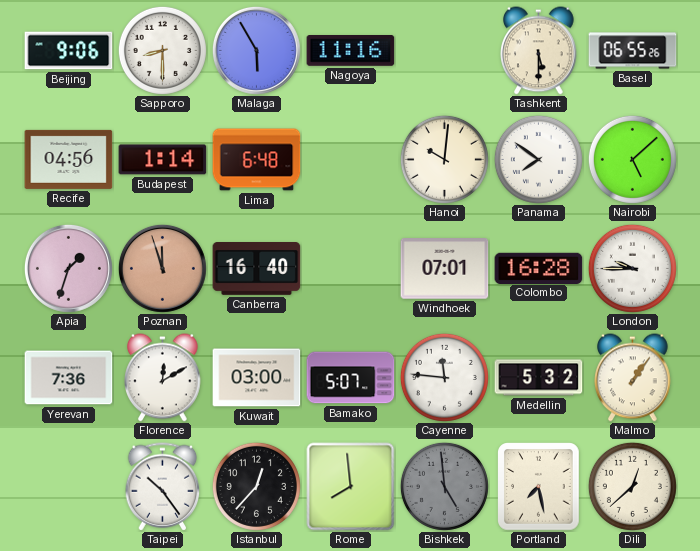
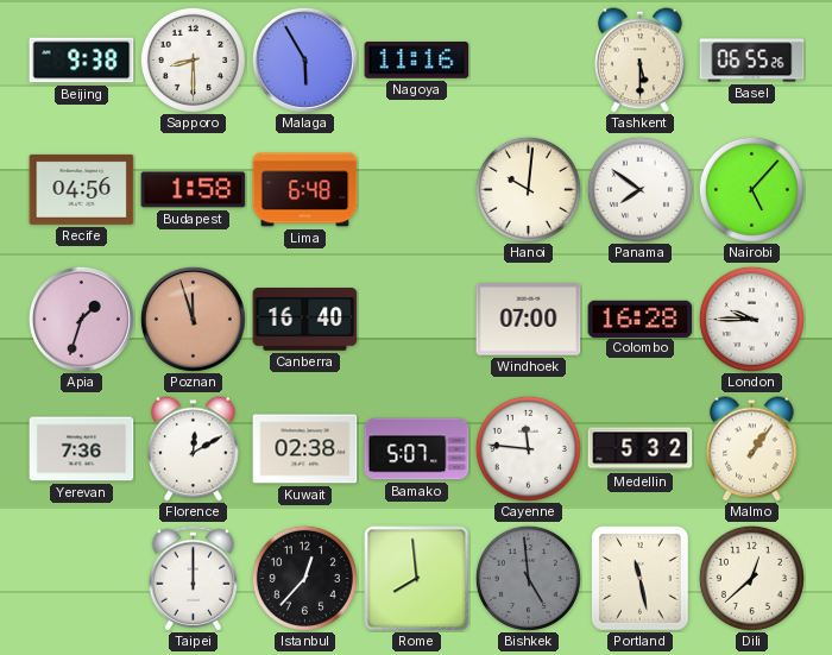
Beijing: 9:06 -> 9:38
Budapest: 1:14 -> 1:58
Nairobi: 5:08 -> 5:07
Windhoek: 07:01 -> 07:00
Kuwait: 03:00 -> 02:38
Taipei: 10:24 -> 12:00
Portland: 7:28 -> 11:28
